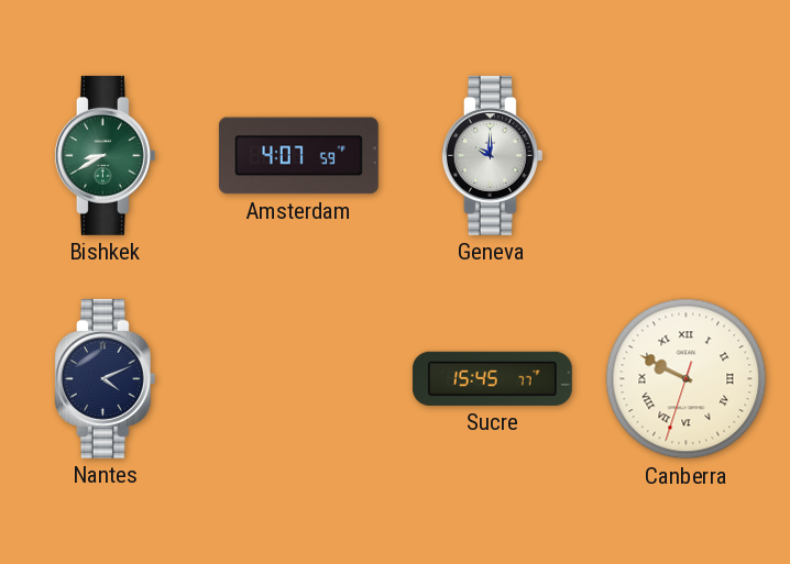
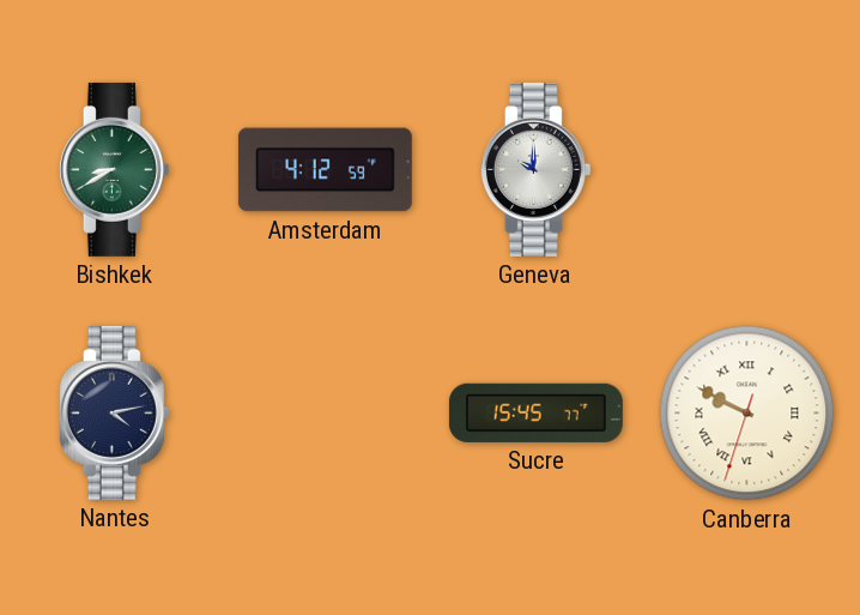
Amsterdam: 4:07 -> 4:12
Nantes: 4:11 -> 4:13
